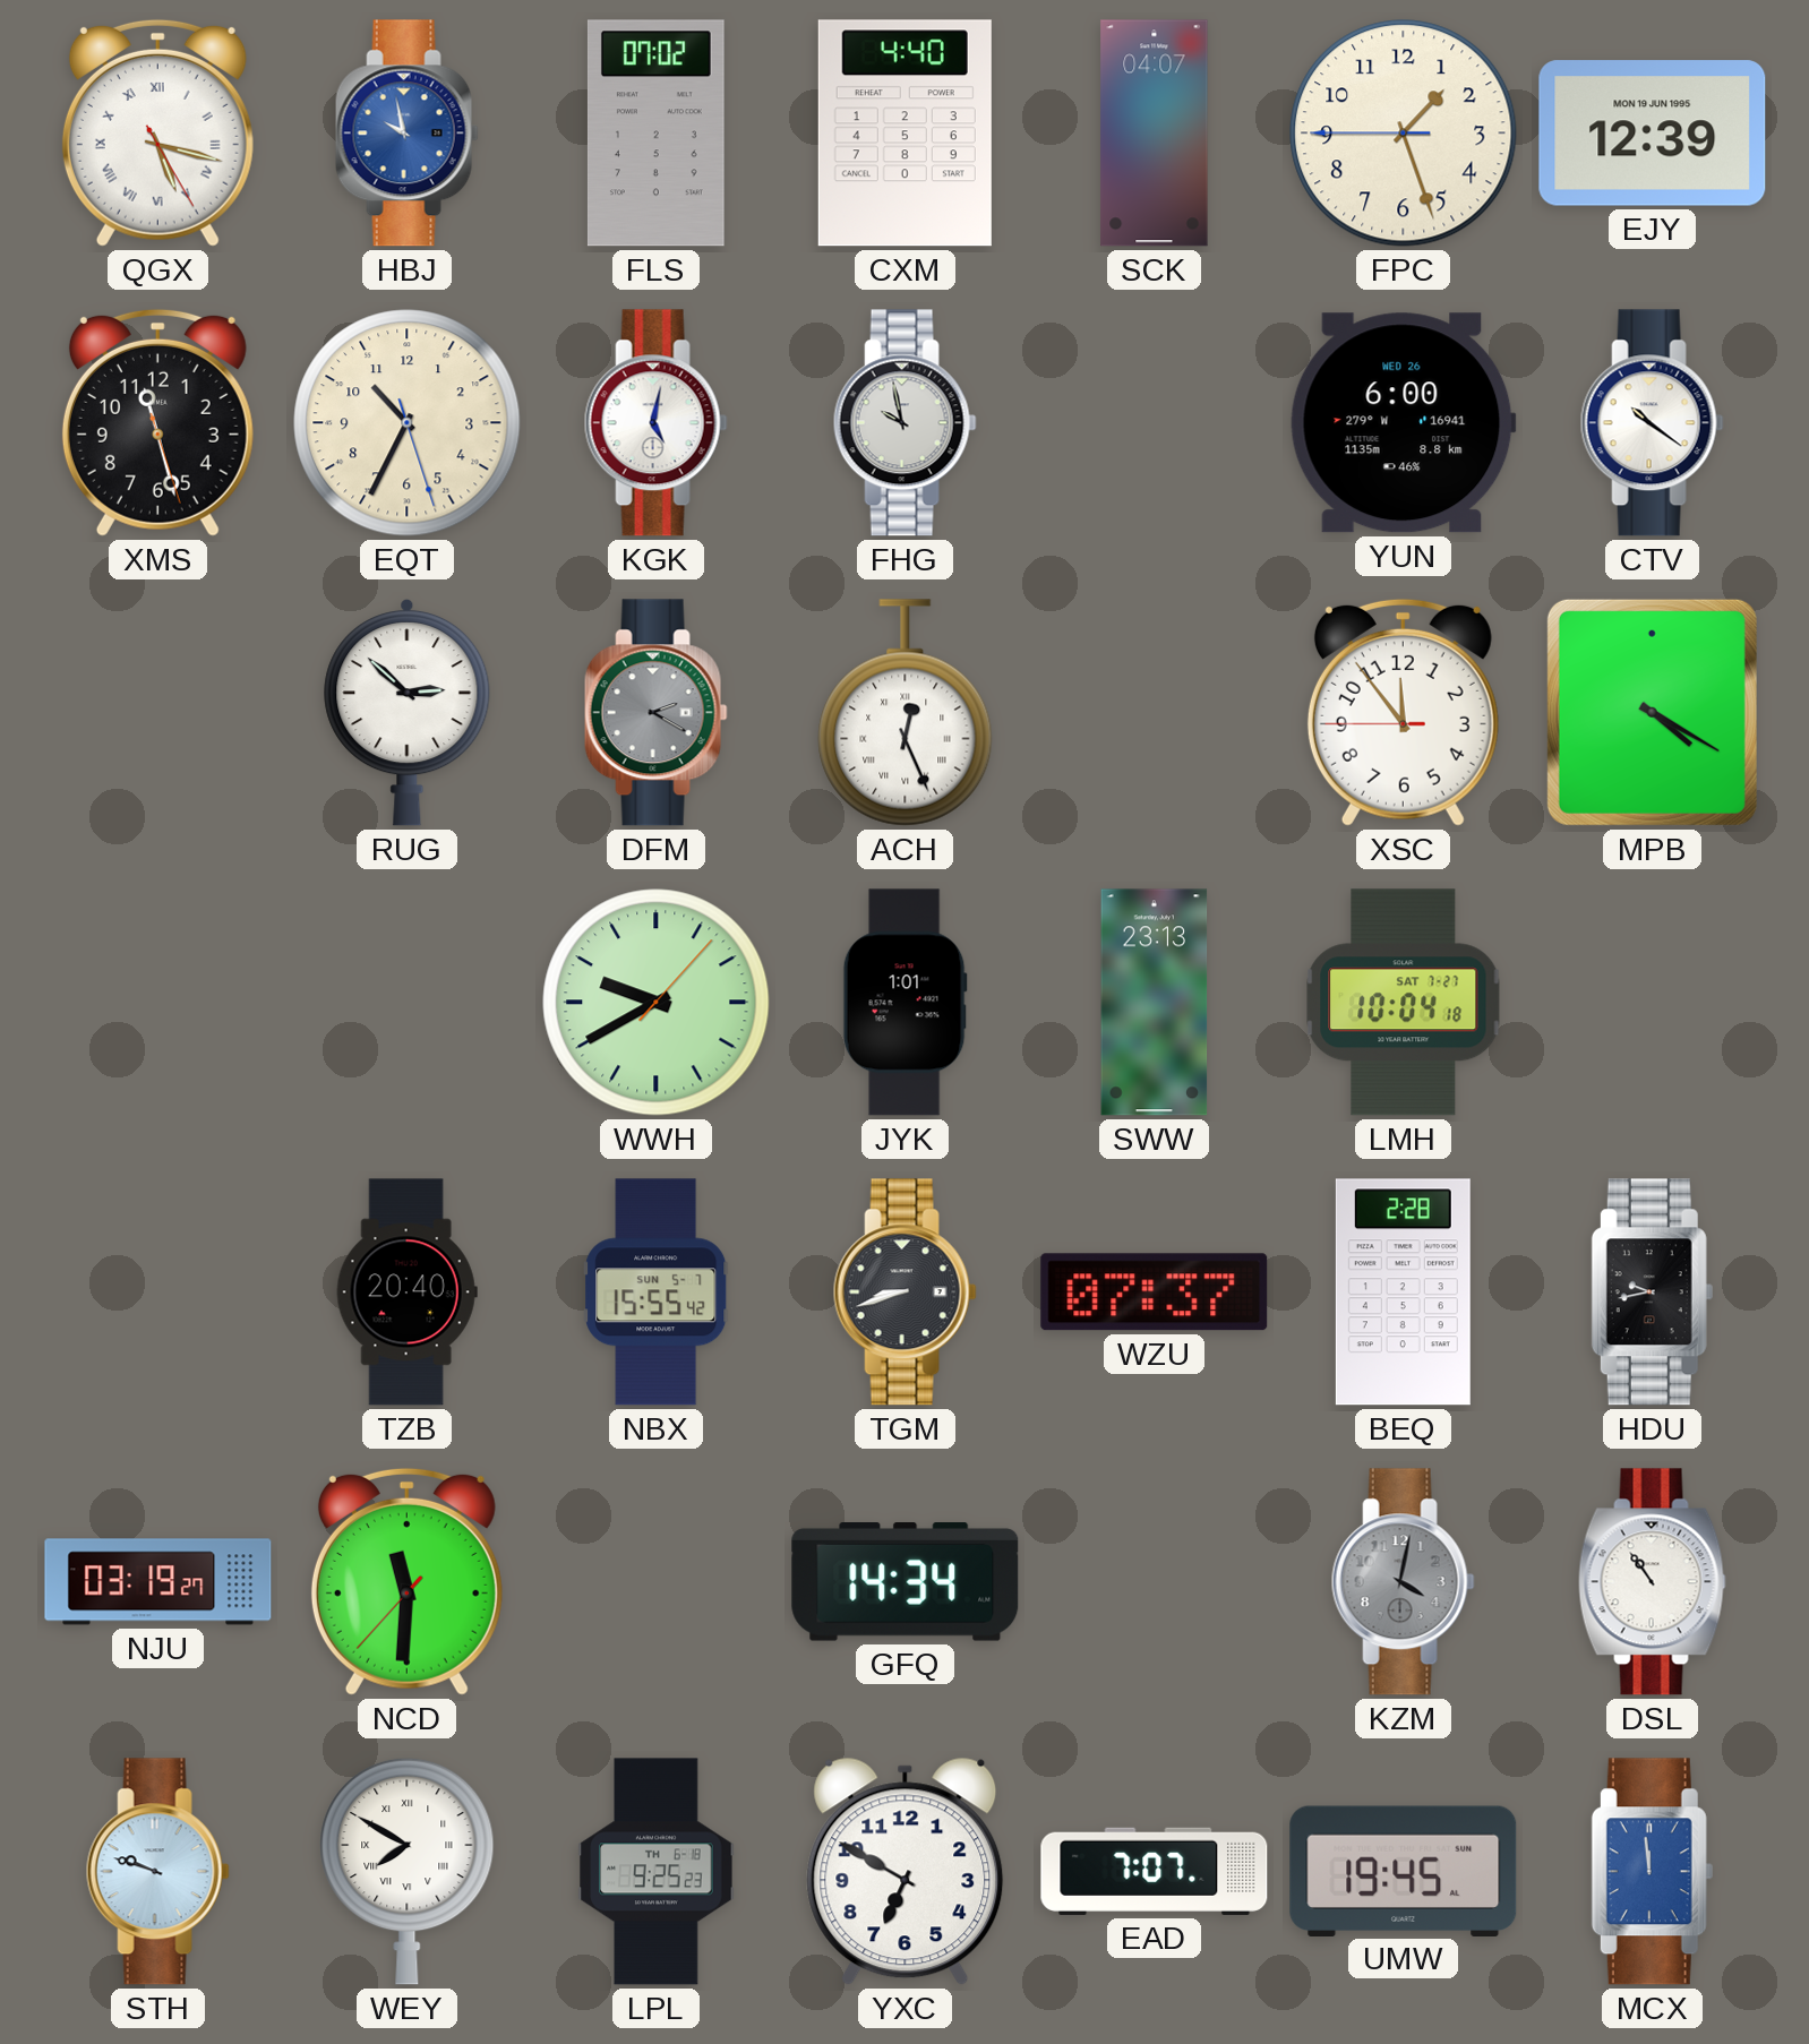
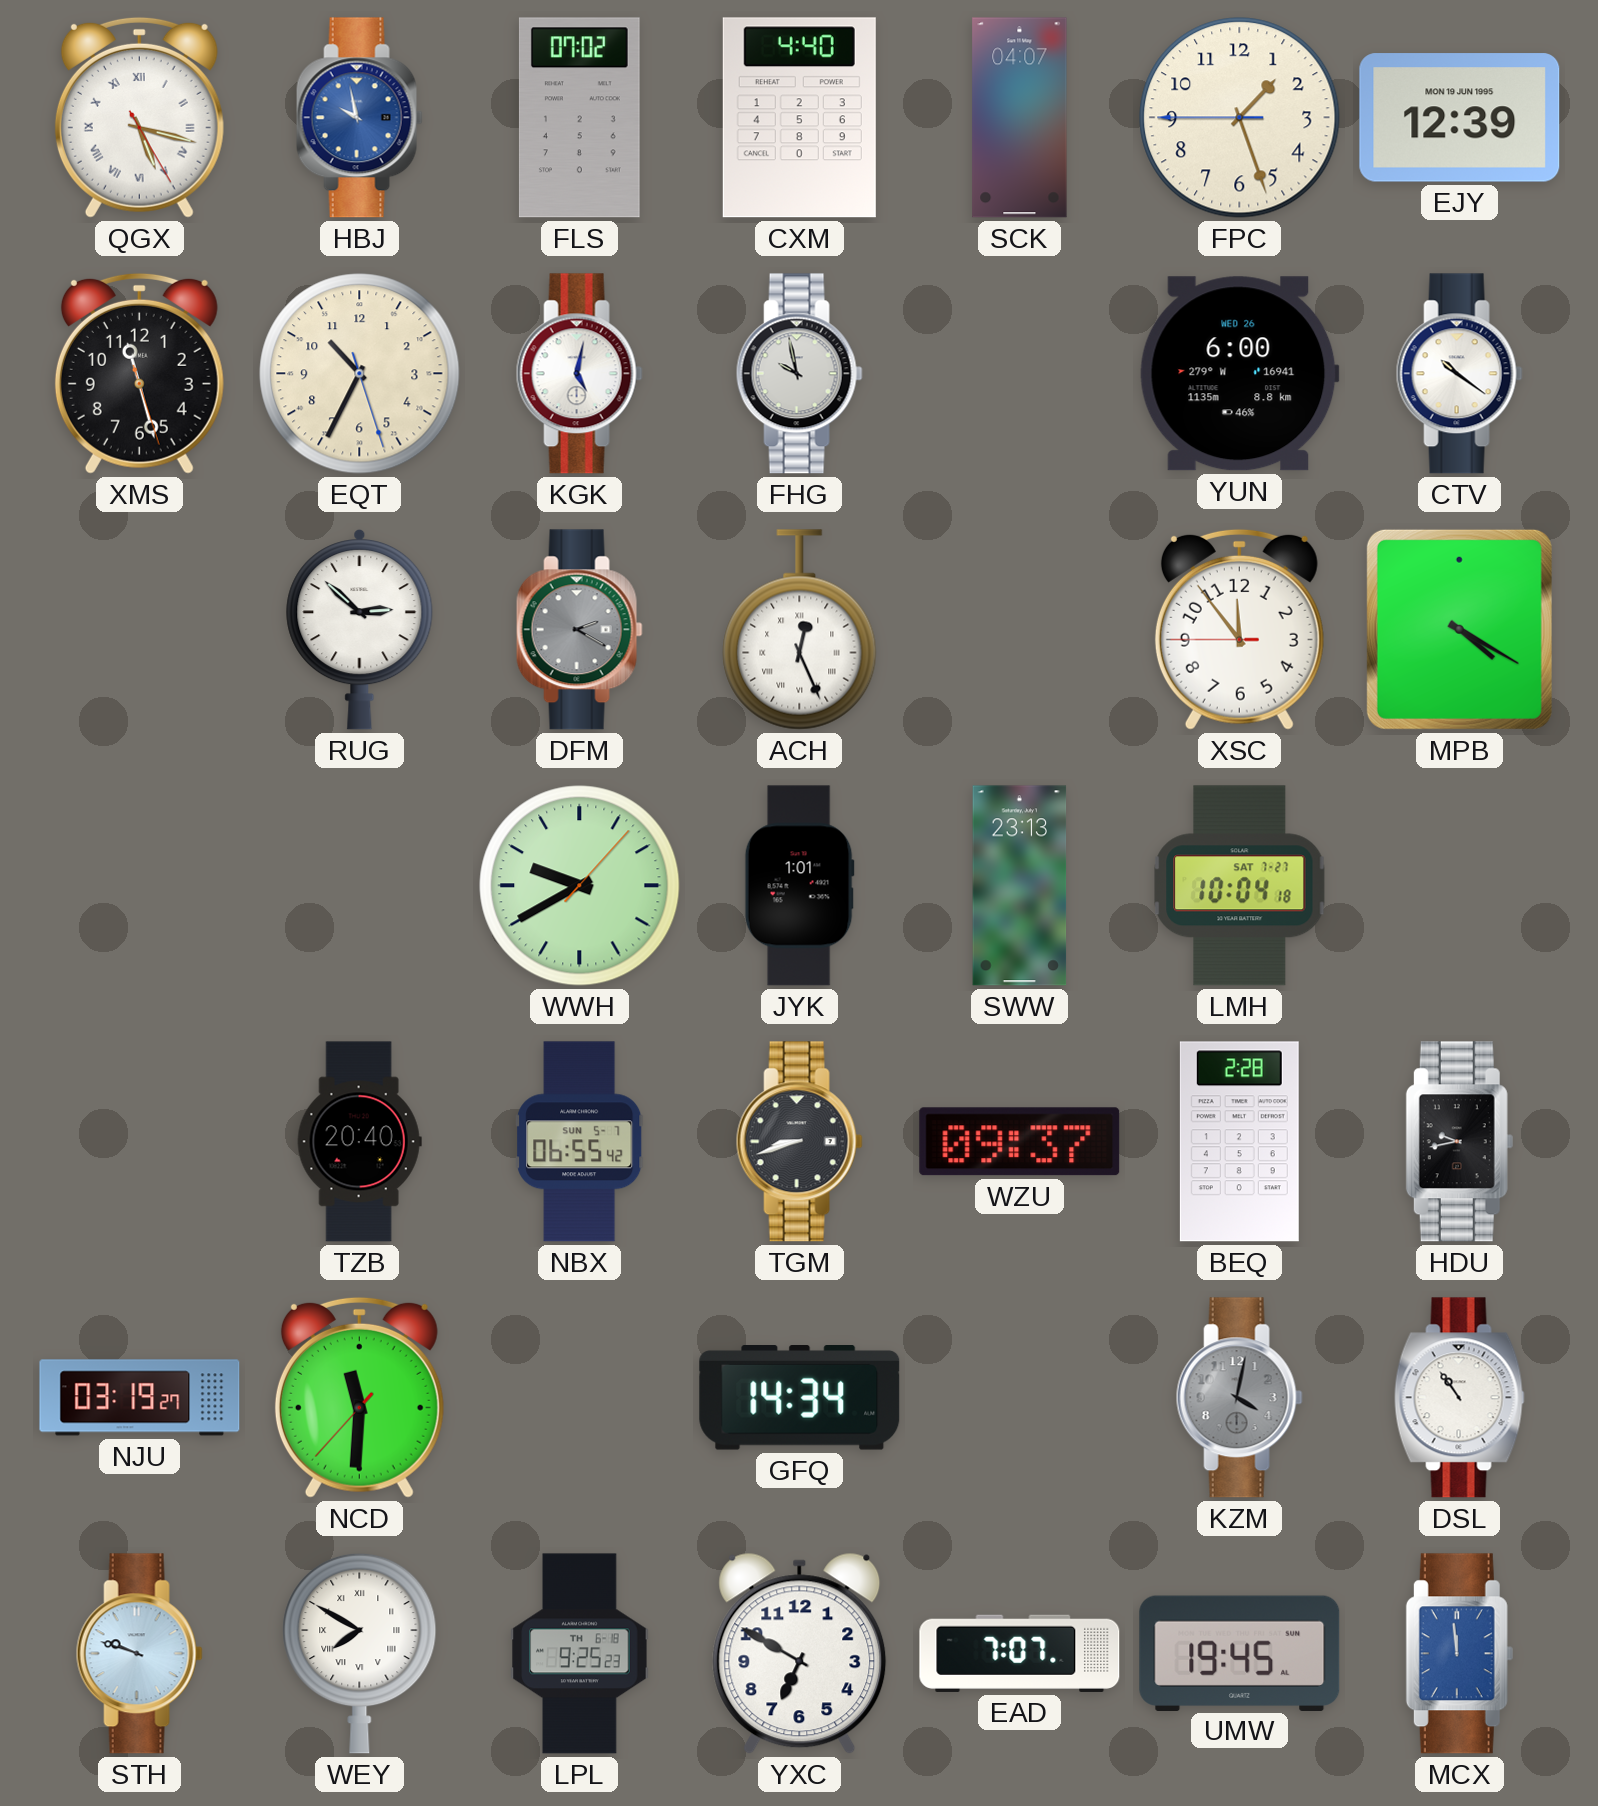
NBX: 15:55 -> 06:55
WZU: 07:37 -> 09:37
